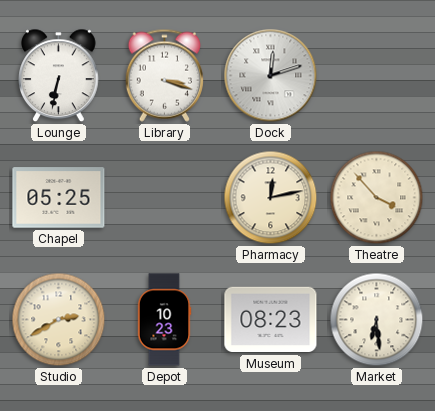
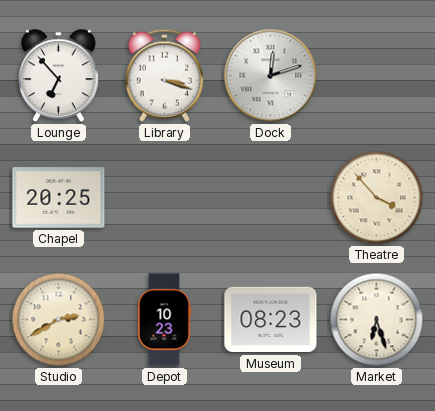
Lounge: 6:32 -> 6:53
Chapel: 05:25 -> 20:25
Pharmacy: 12:13 -> none
Market: 6:29 -> 6:27
